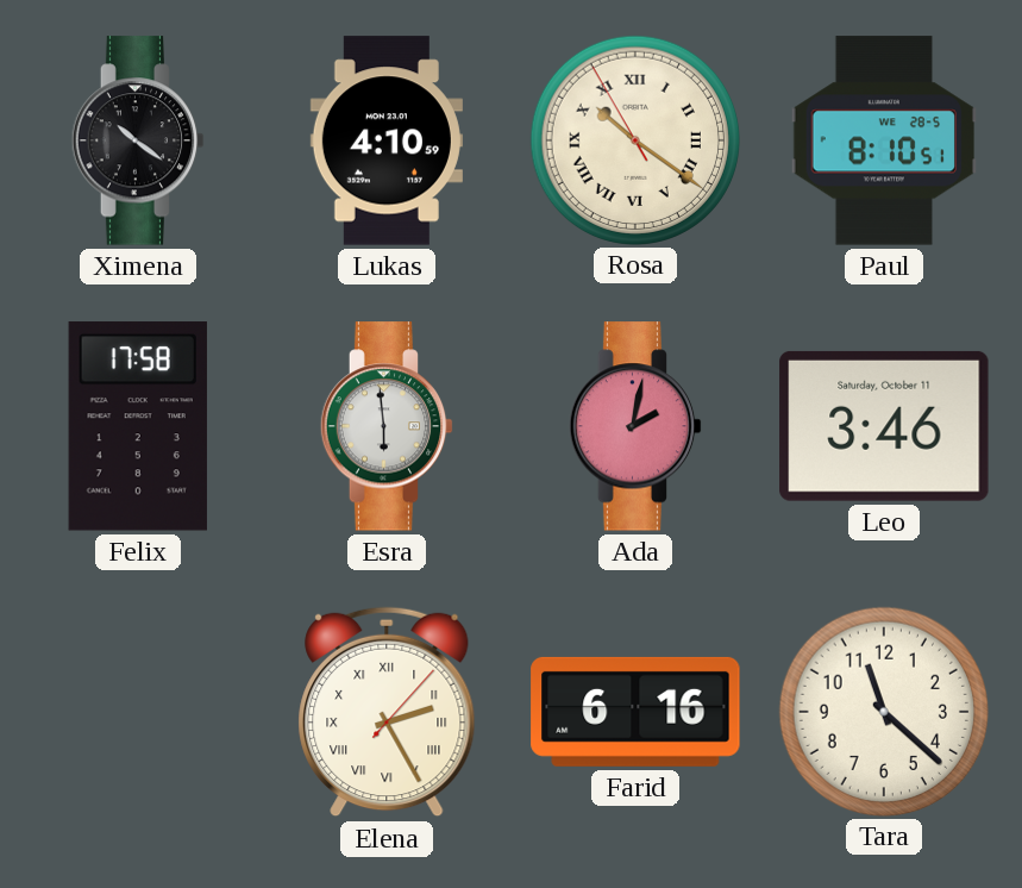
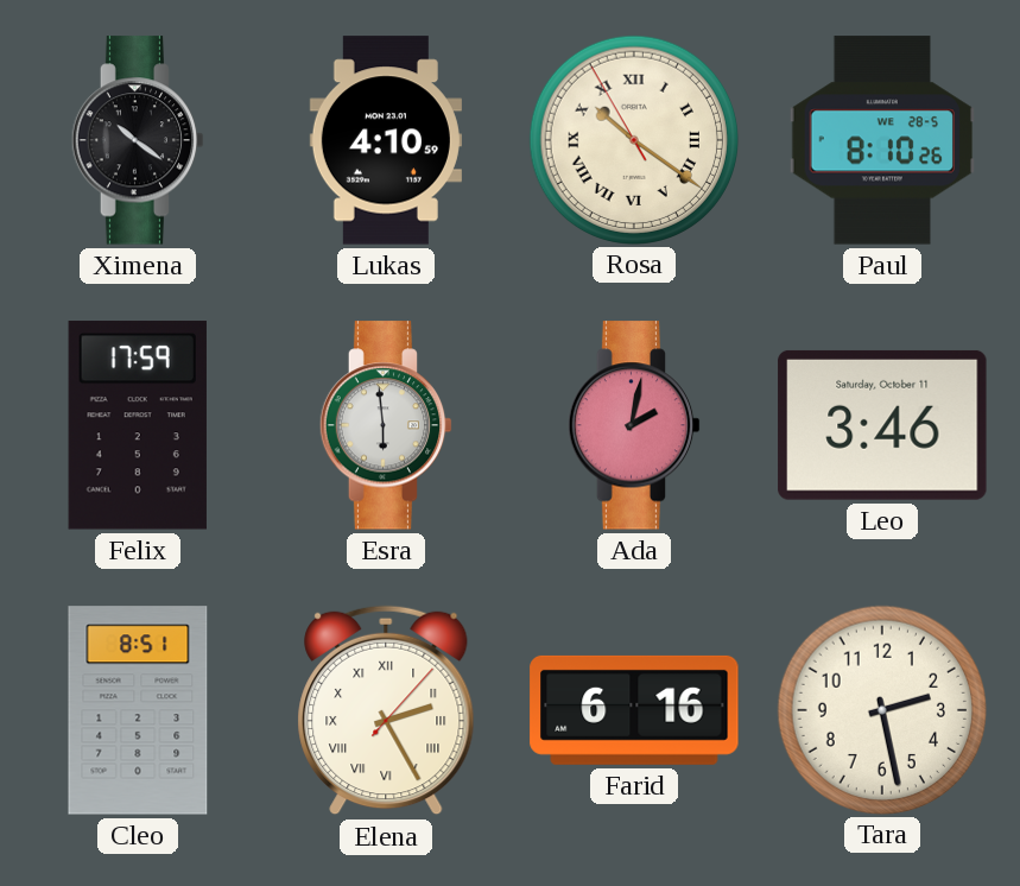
Paul: 8:10:51 -> 8:10:26
Felix: 17:58 -> 17:59
Cleo: none -> 8:51
Tara: 11:22 -> 2:28
